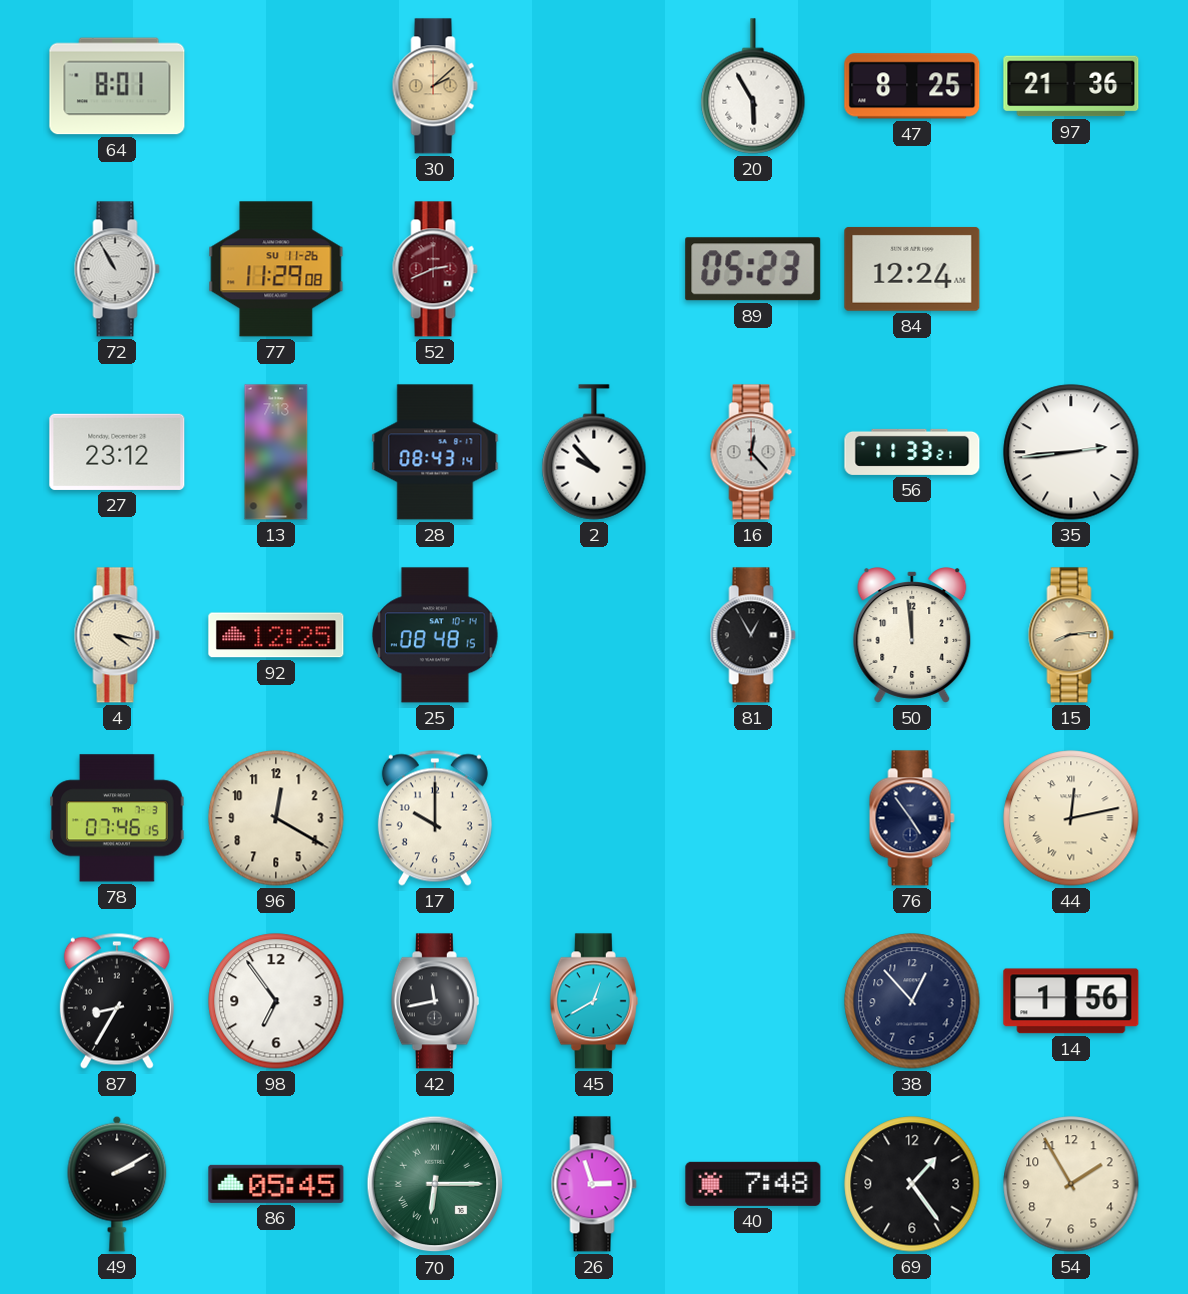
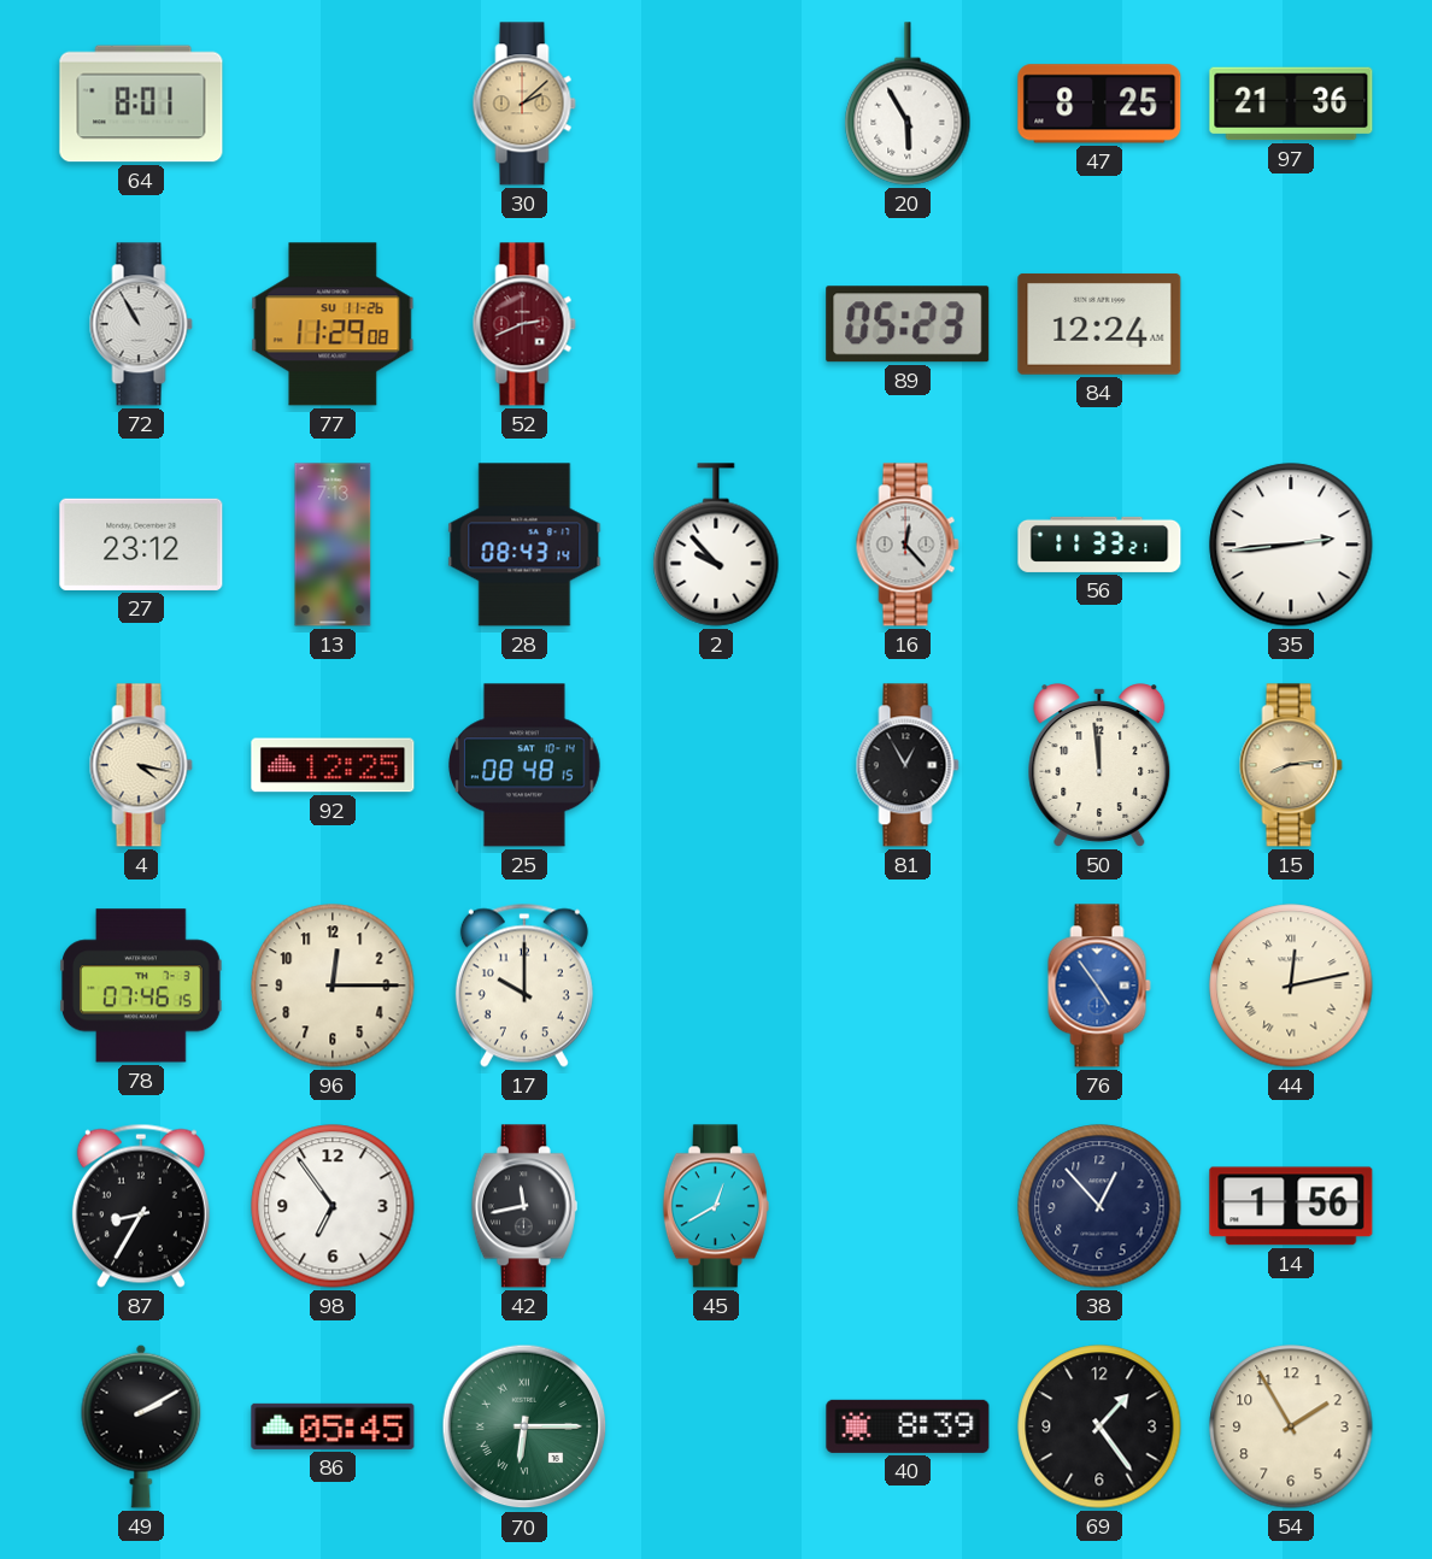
96: 12:20 -> 12:15
76 dial: navy -> blue
26: 2:57 -> none
40: 7:48 -> 8:39
